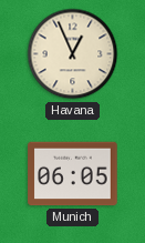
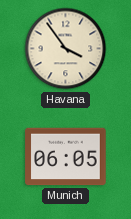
Havana: 12:56 -> 3:54
